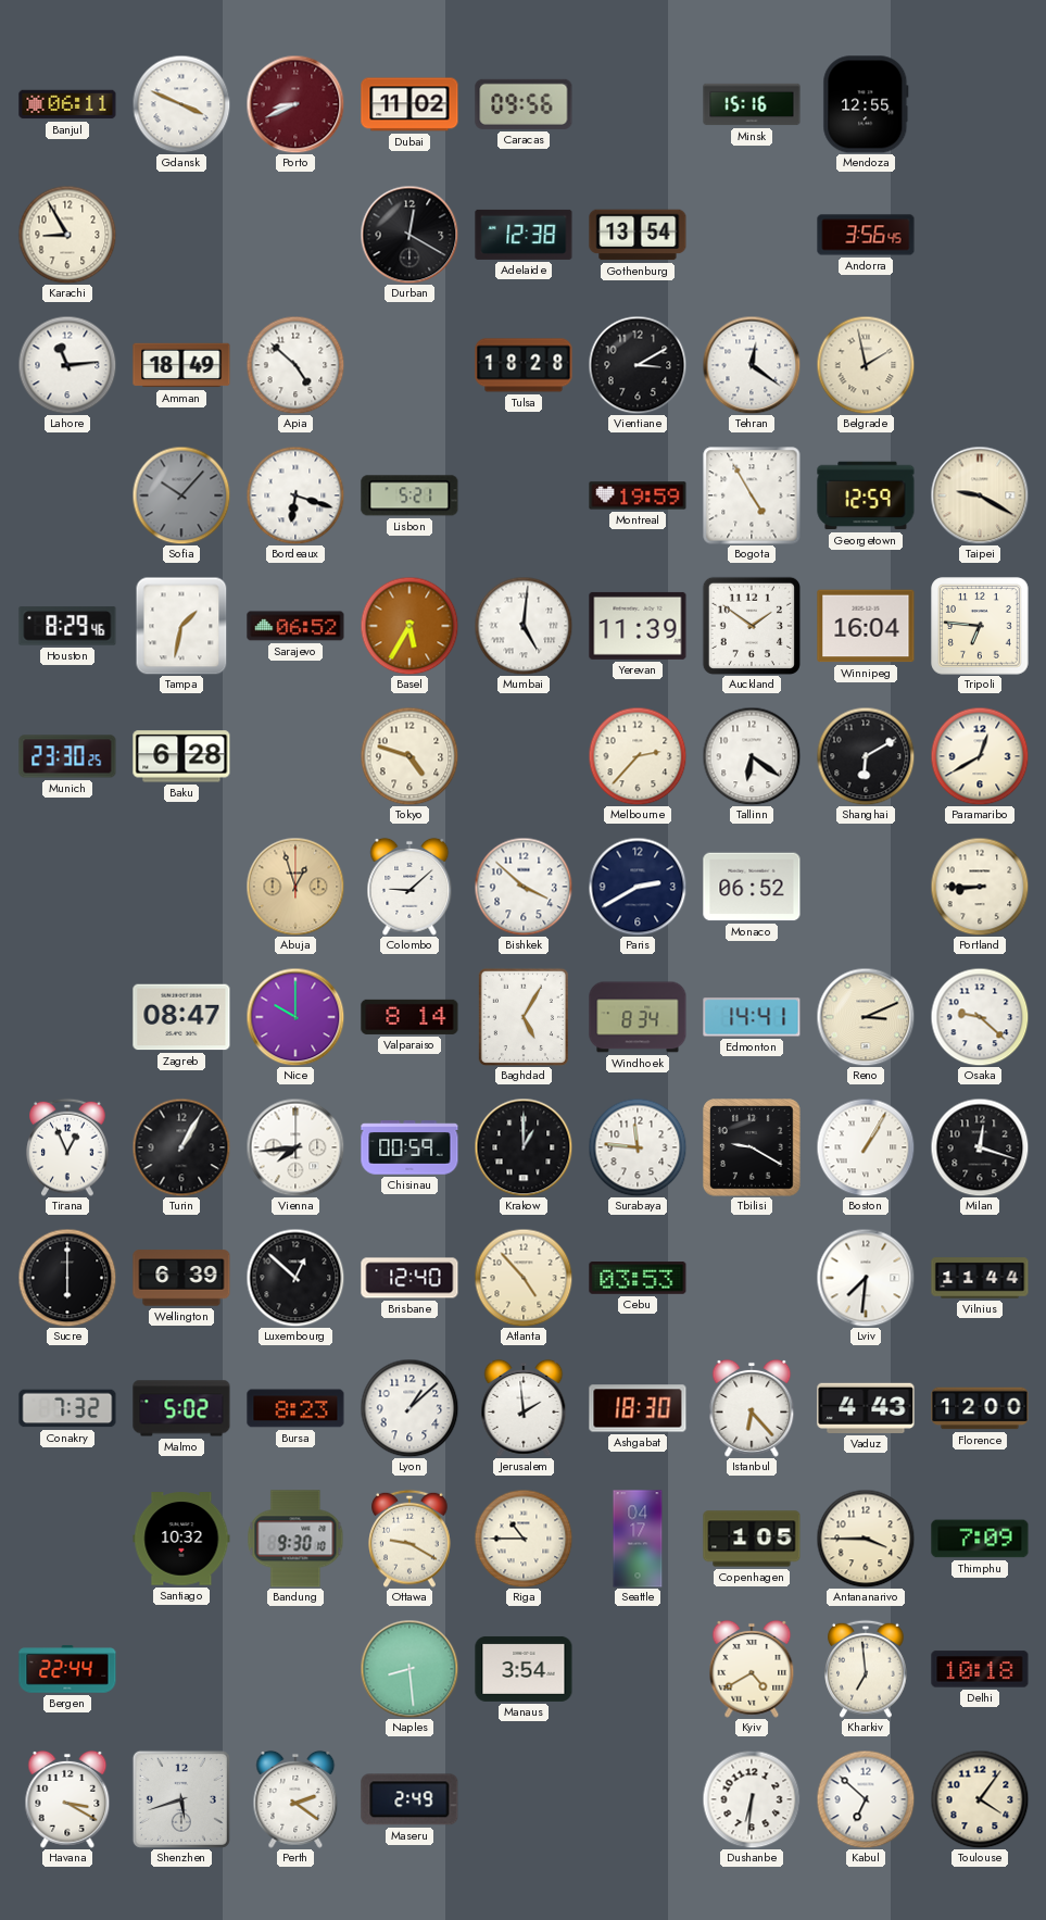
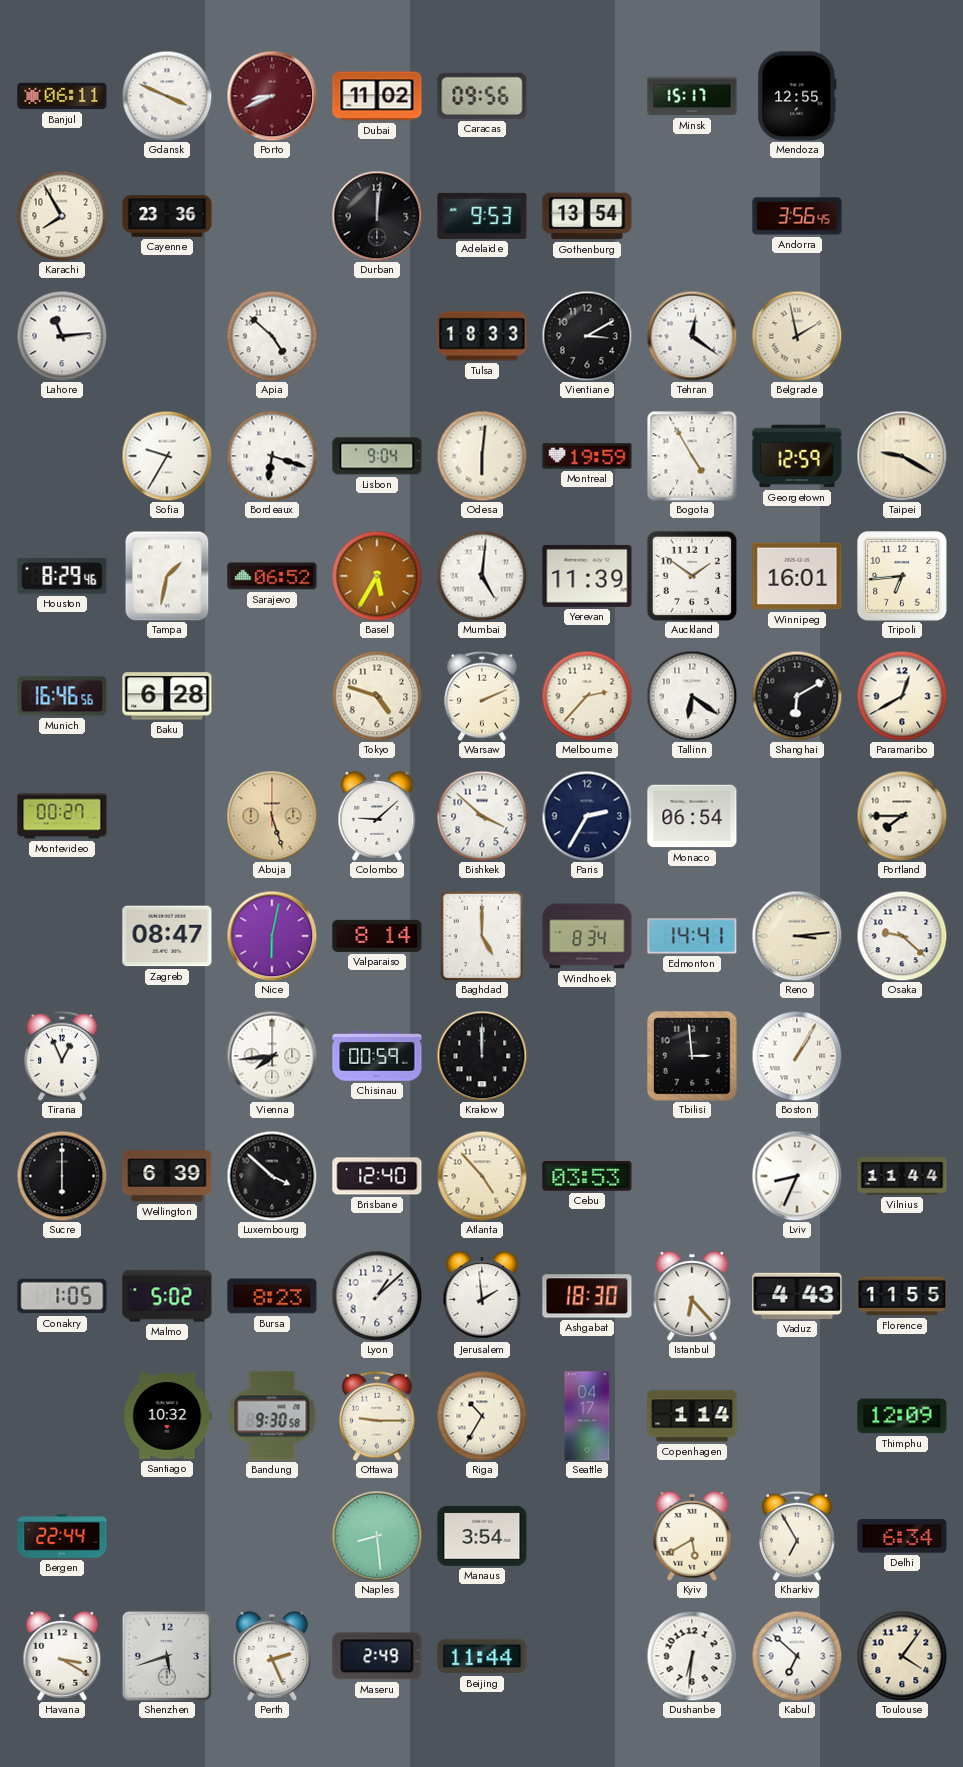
Minsk: 15:16 -> 15:17
Karachi: 8:55 -> 7:55
Cayenne: none -> 23:36
Durban: 12:20 -> 12:01
Adelaide: 12:38 -> 9:53
Amman: 18:49 -> none
Tulsa: 18:28 -> 18:33
Sofia: 10:07 -> 9:35
Sofia dial: grey -> white
Lisbon: 5:21 -> 9:04
Odesa: none -> 6:01
Winnipeg: 16:04 -> 16:01
Tripoli: 6:46 -> 6:44
Munich: 23:30 -> 16:46
Warsaw: none -> 2:11
Montevideo: none -> 00:27
Abuja: 12:57 -> 5:27
Paris: 2:40 -> 2:35
Monaco: 06:52 -> 06:54
Portland: 8:45 -> 7:45
Nice: 10:00 -> 6:02
Baghdad: 5:05 -> 5:00
Reno: 3:11 -> 3:14
Turin: 1:05 -> none
Krakow: 1:00 -> 12:00
Surabaya: 11:46 -> none
Tbilisi: 9:20 -> 2:59
Milan: 12:18 -> none
Luxembourg: 12:52 -> 3:52
Lviv: 7:31 -> 8:34
Conakry: 7:32 -> 1:05
Florence: 12:00 -> 11:55
Bandung: 9:30:10 -> 9:30:58
Ottawa: 9:20 -> 9:15
Riga: 10:45 -> 10:35
Copenhagen: 1:05 -> 1:14
Antananarivo: 3:45 -> none
Thimphu: 7:09 -> 12:09
Kyiv: 4:40 -> 5:40
Kharkiv: 6:59 -> 6:55
Delhi: 10:18 -> 6:34
Perth: 2:21 -> 2:26
Beijing: none -> 11:44
